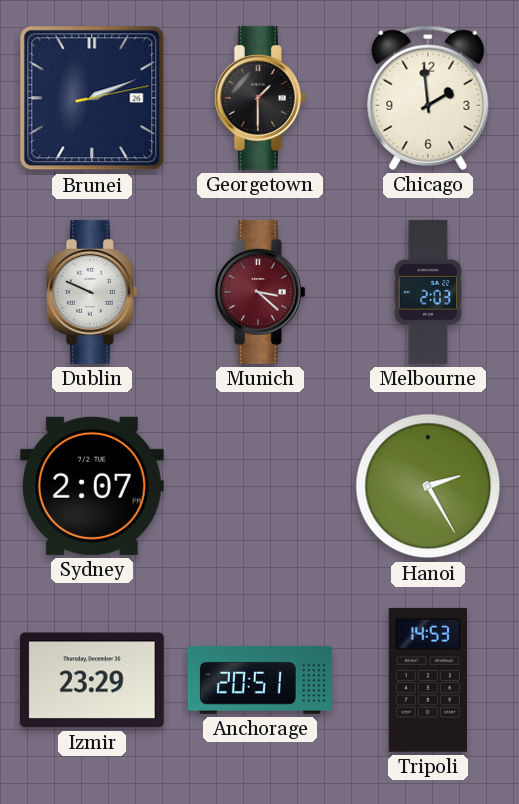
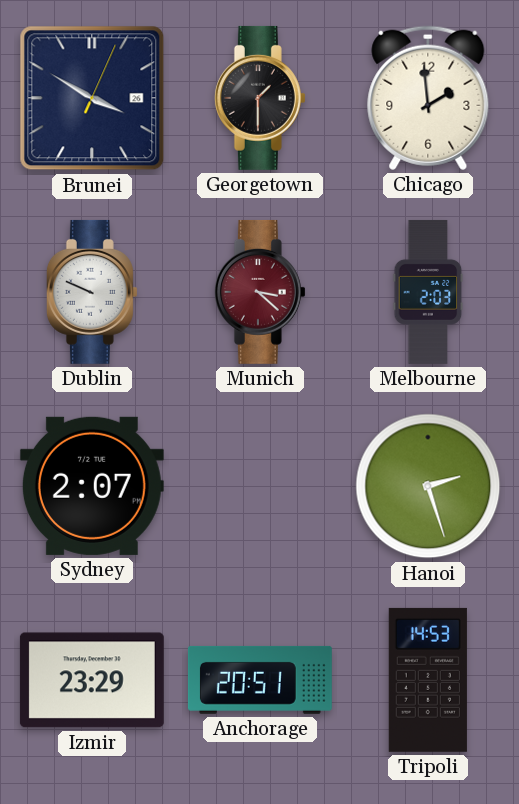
Brunei: 2:11 -> 3:50
Hanoi: 2:25 -> 2:27
